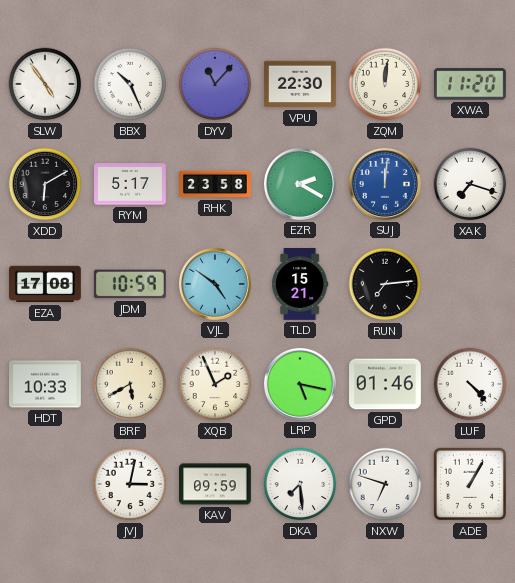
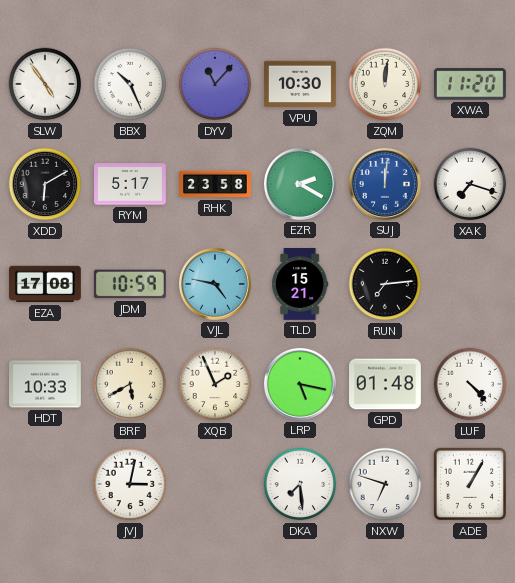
VPU: 22:30 -> 10:30
VJL: 4:51 -> 4:47
GPD: 01:46 -> 01:48
KAV: 09:59 -> none
